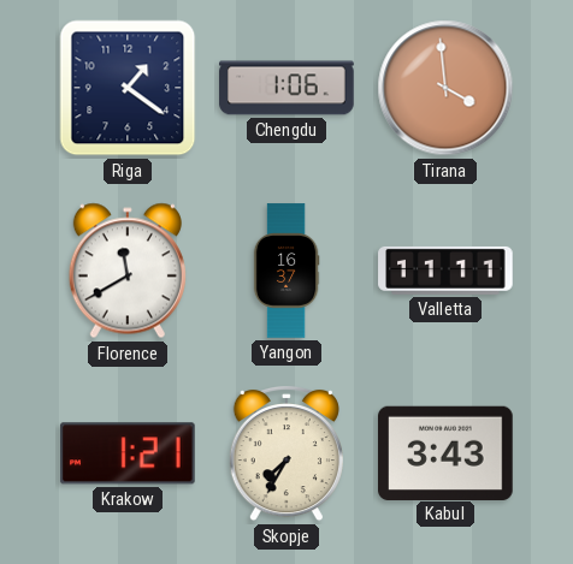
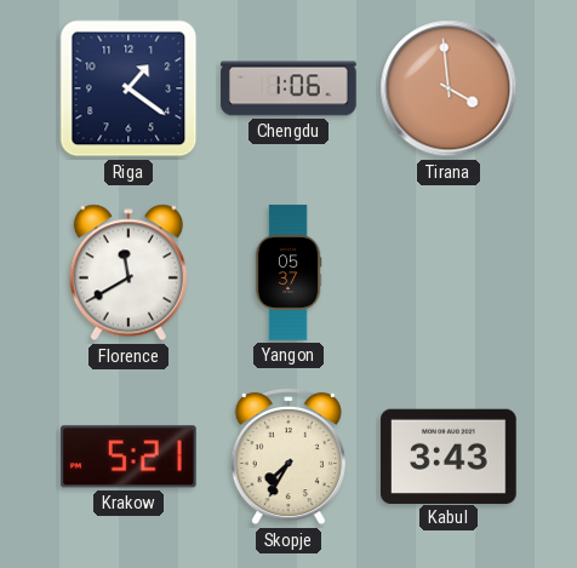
Yangon: 16:37 -> 05:37
Valletta: 11:11 -> none
Krakow: 1:21 -> 5:21
